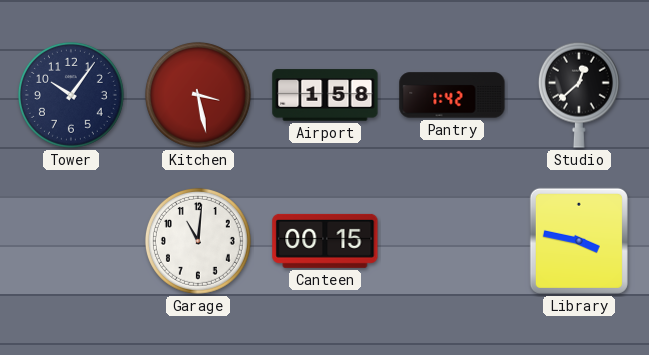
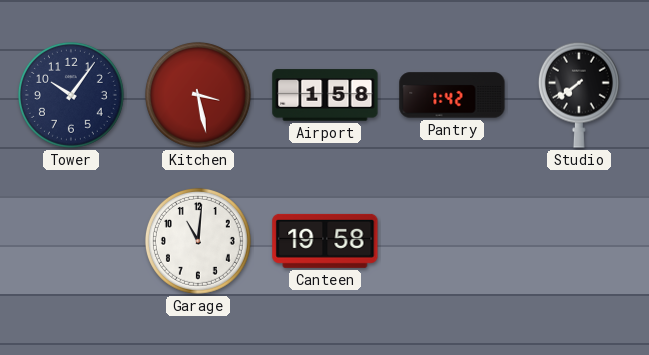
Studio: 12:38 -> 7:39
Canteen: 00:15 -> 19:58
Library: 3:47 -> none
